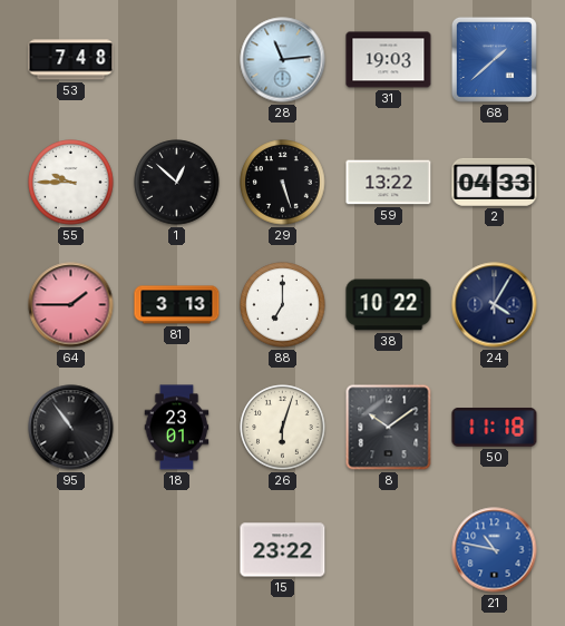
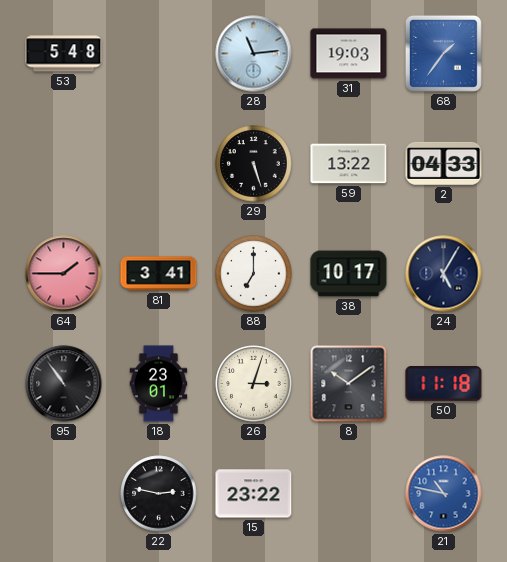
53: 7:48 -> 5:48
68: 1:38 -> 1:36
55: 9:45 -> none
1: 12:52 -> none
81: 3:13 -> 3:41
38: 10:22 -> 10:17
24: 4:05 -> 5:05
26: 6:03 -> 3:03
22: none -> 2:47
